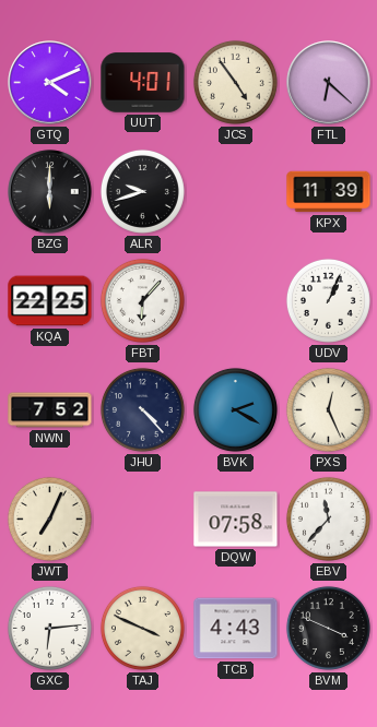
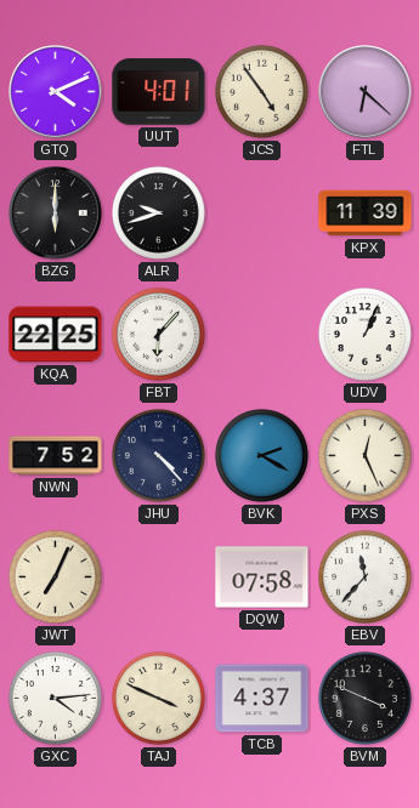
GXC: 6:14 -> 4:14
TCB: 4:43 -> 4:37
